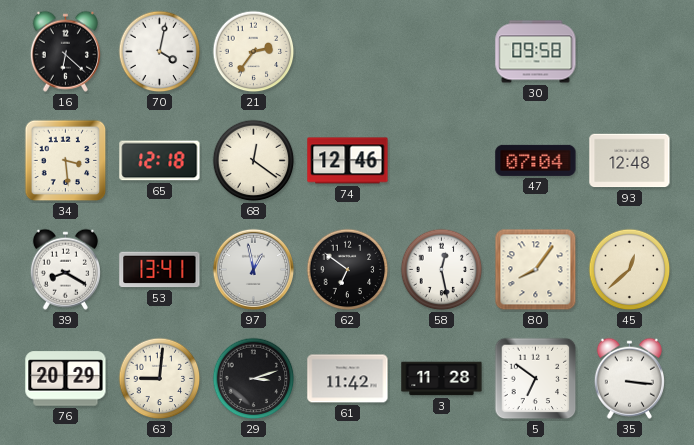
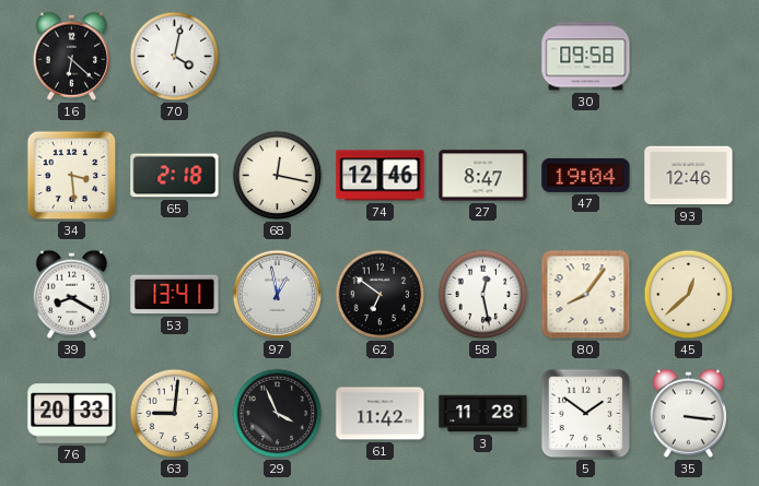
21: 2:36 -> none
65: 12:18 -> 2:18
68: 12:21 -> 12:17
27: none -> 8:47
47: 07:04 -> 19:04
93: 12:48 -> 12:46
76: 20:29 -> 20:33
29: 3:12 -> 3:56
5: 6:51 -> 1:51
